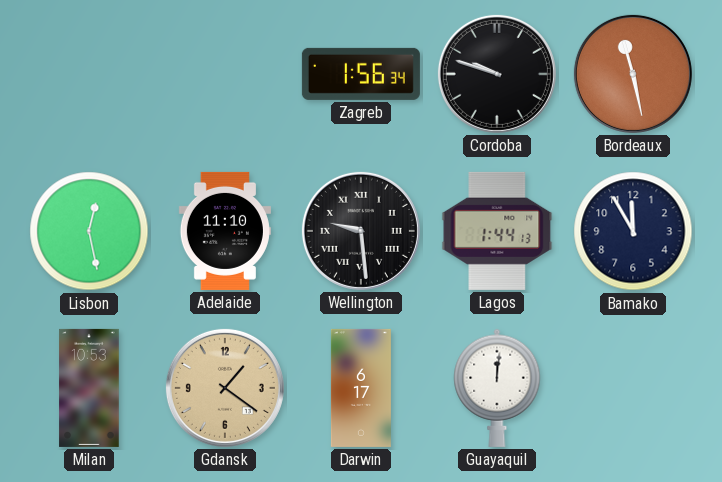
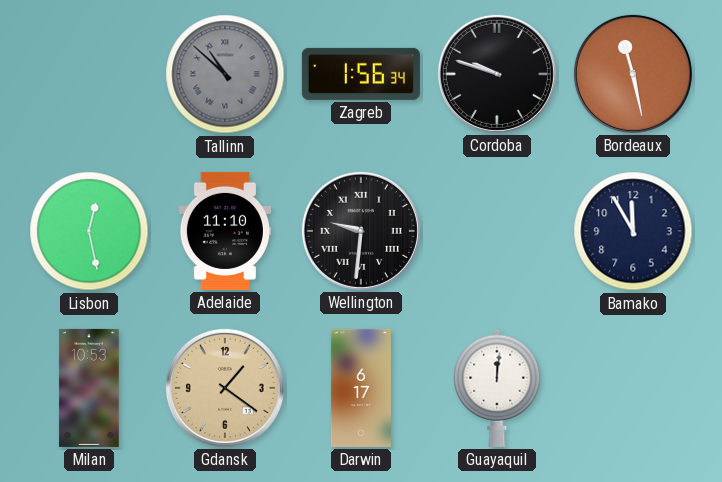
Tallinn: none -> 10:52
Wellington: 9:29 -> 9:31
Lagos: 1:44 -> none
